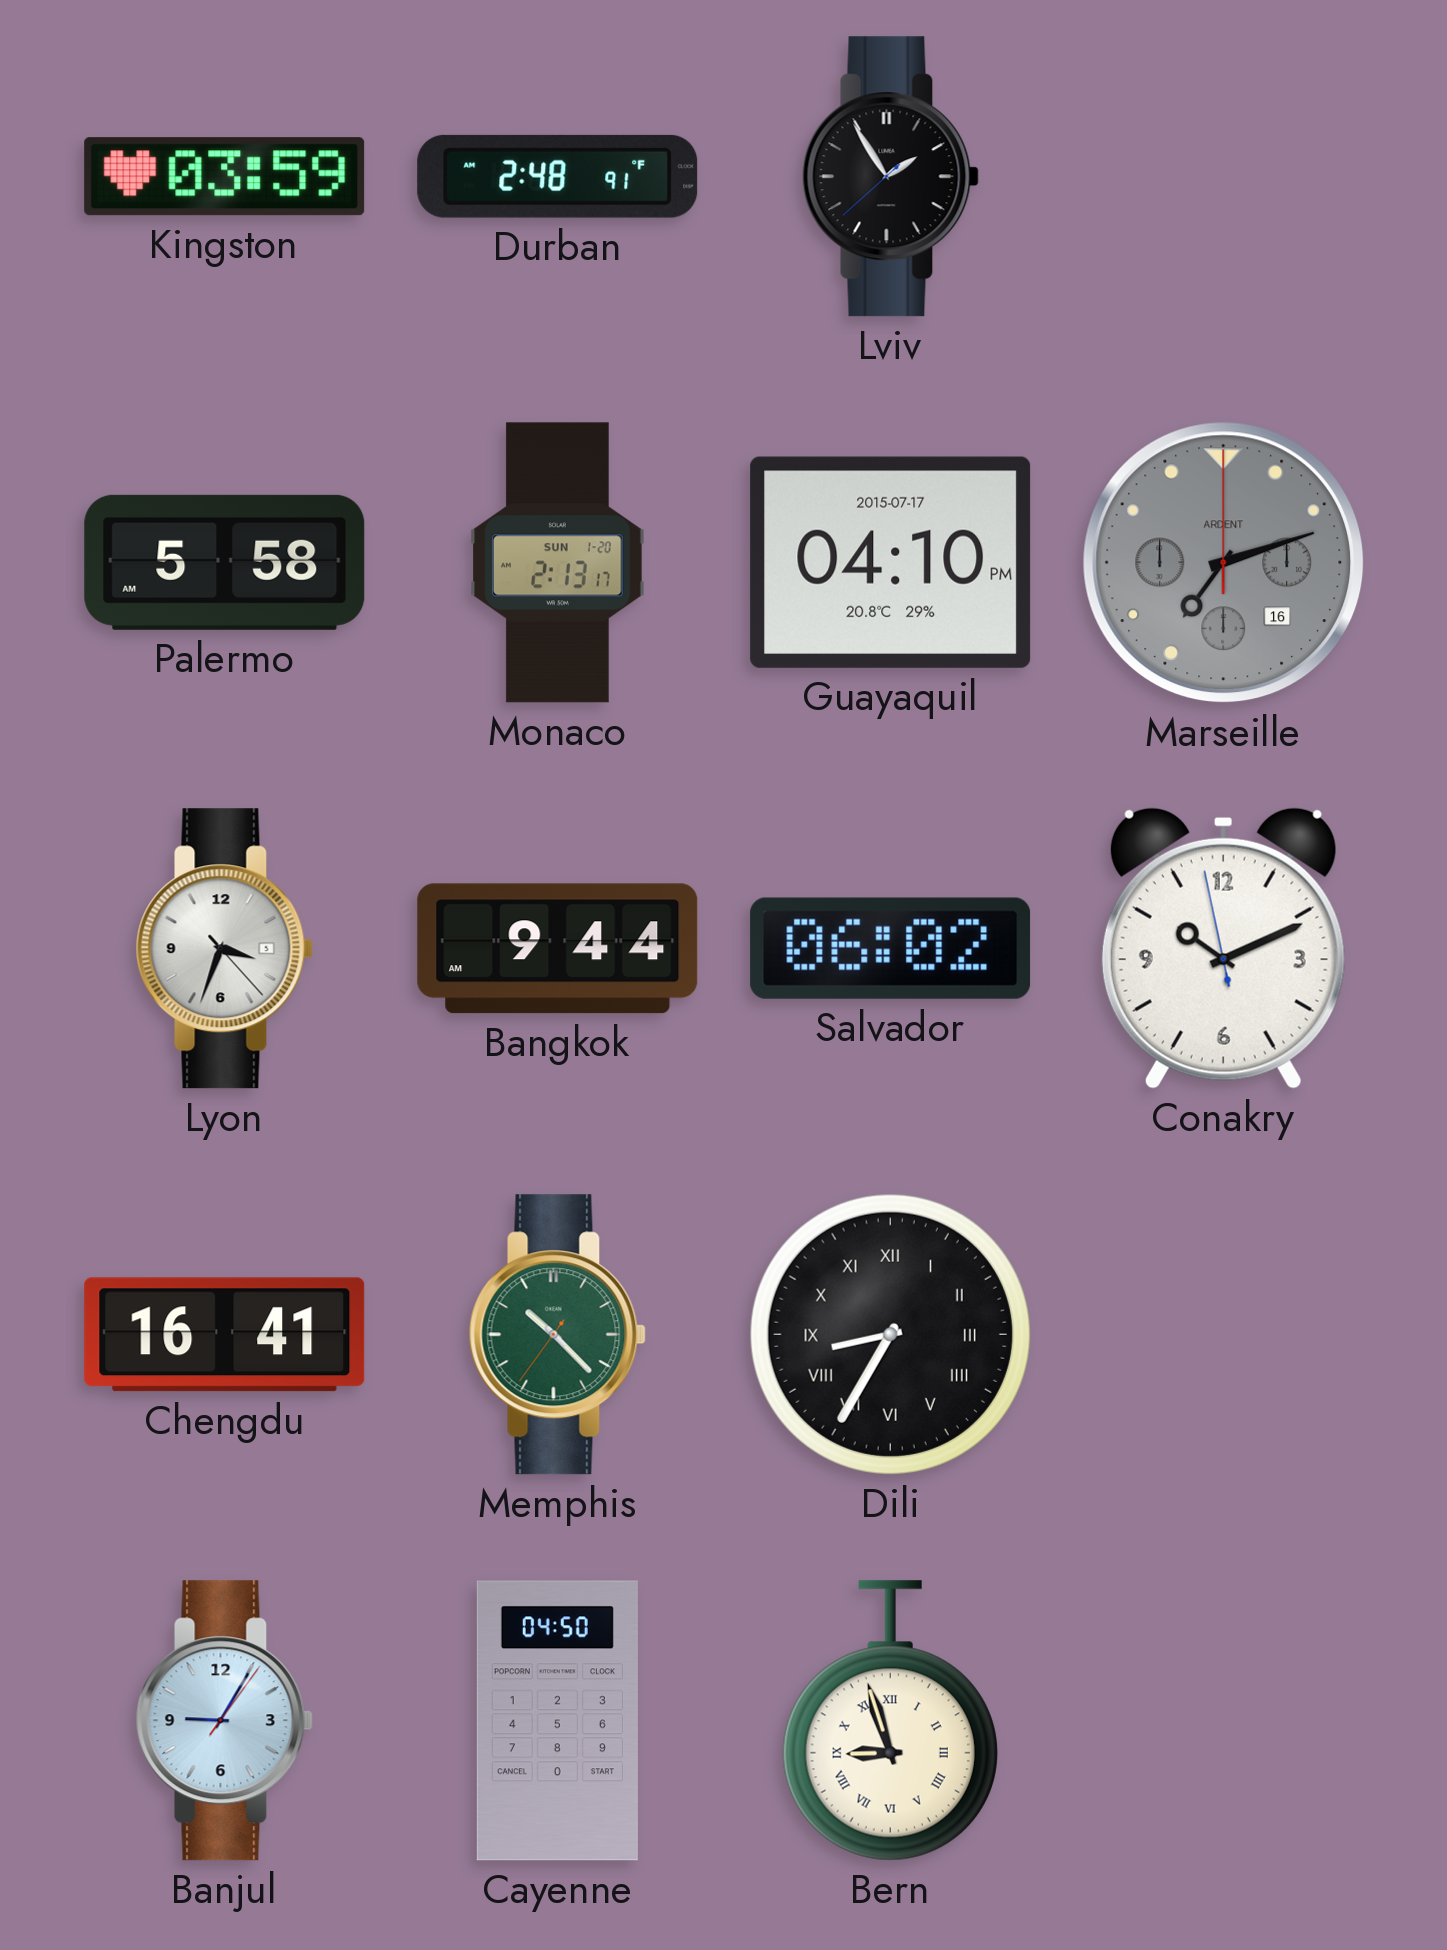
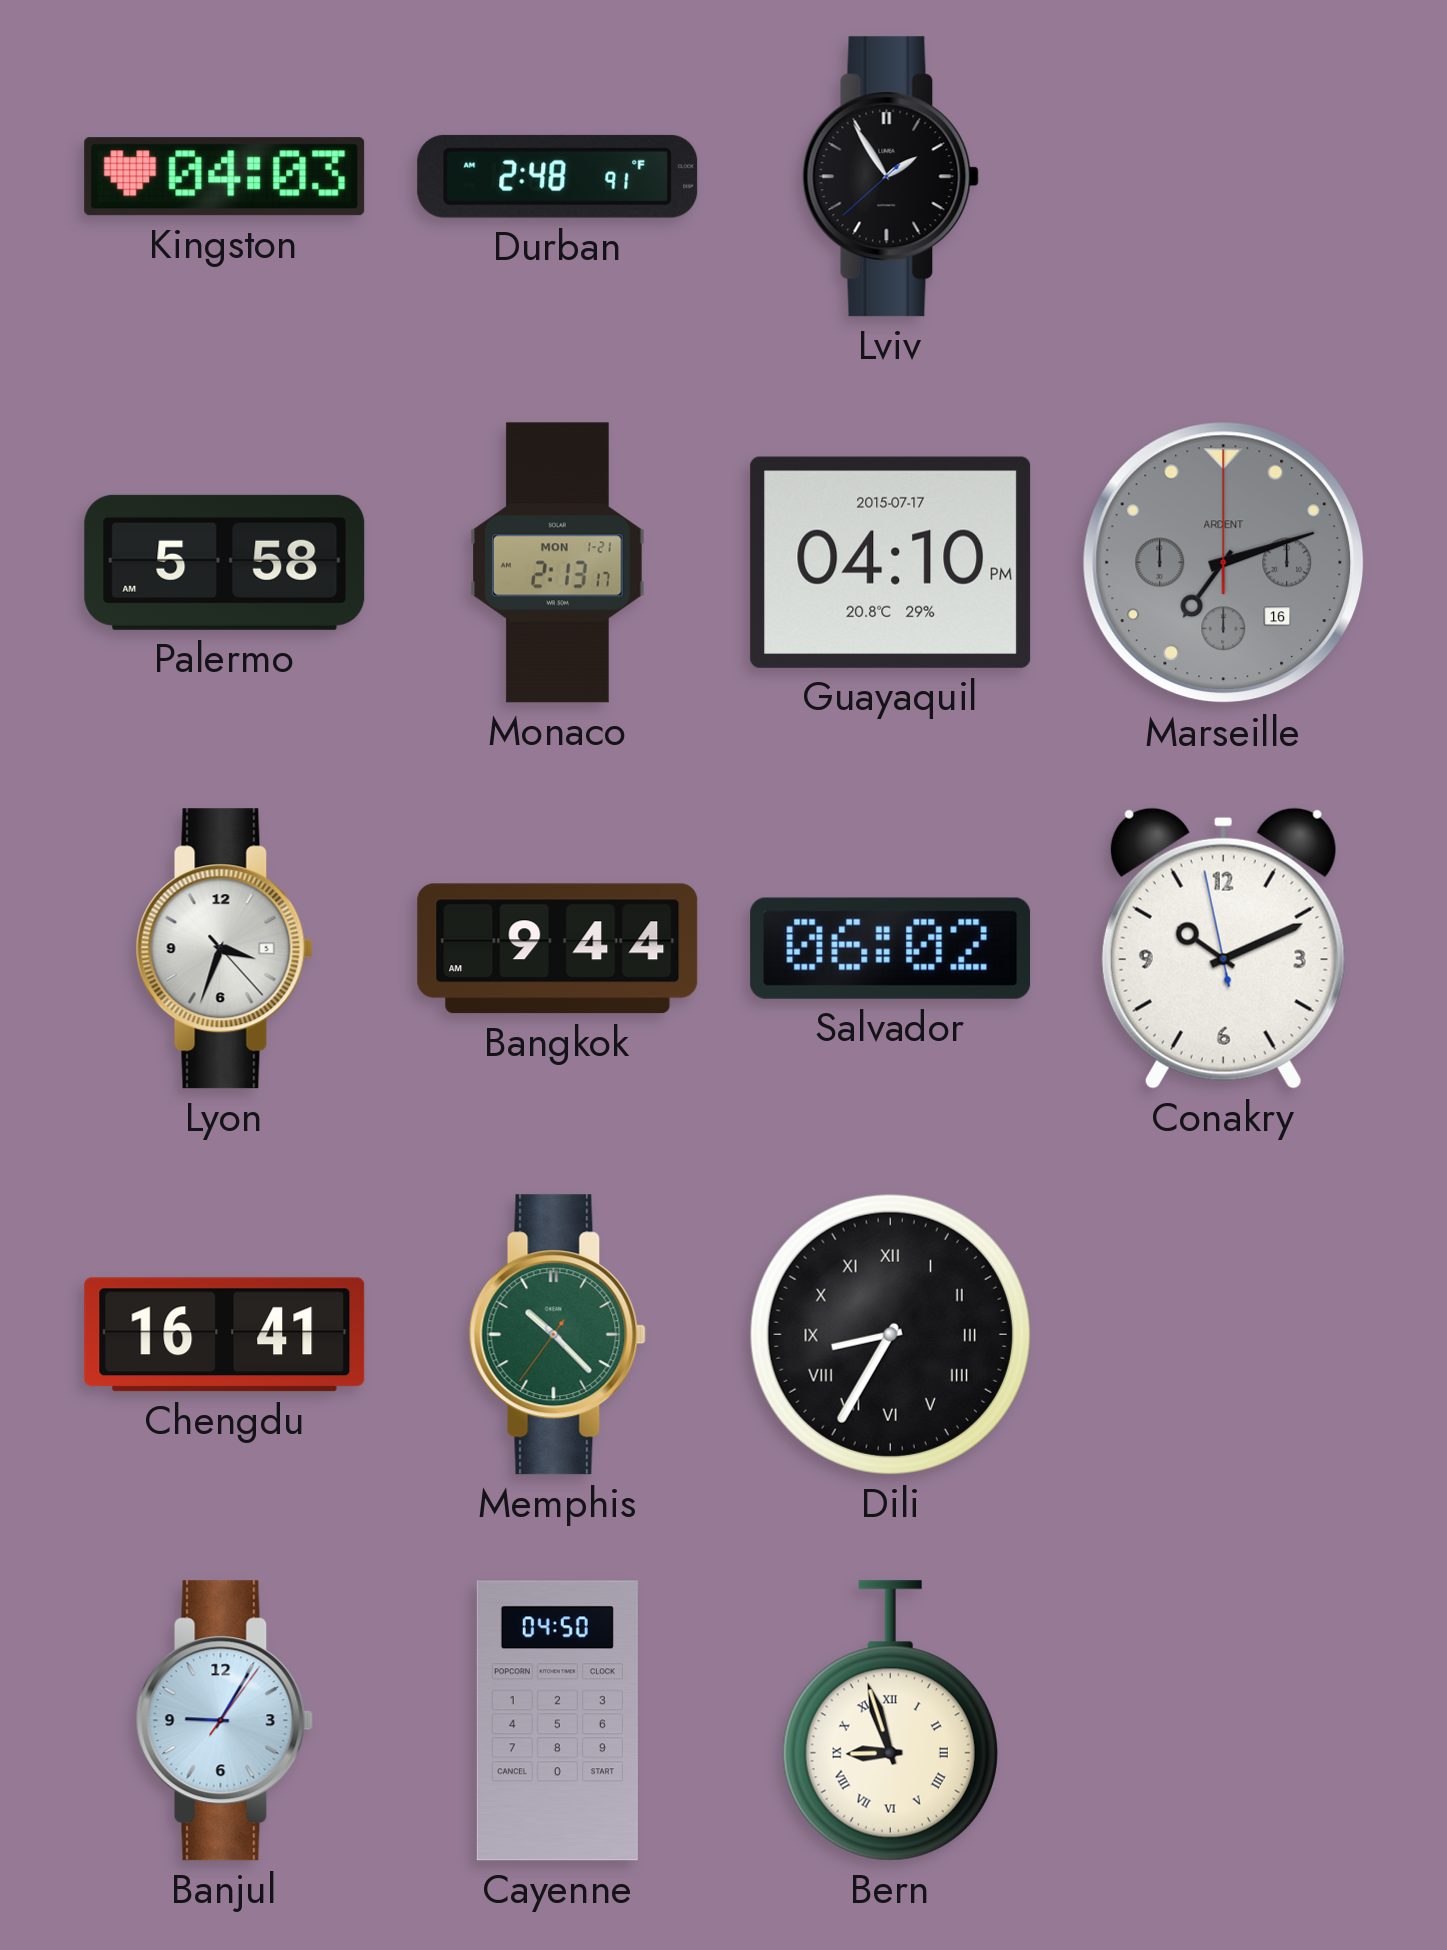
Kingston: 03:59 -> 04:03
Monaco date: SUN 1-20 -> MON 1-21
